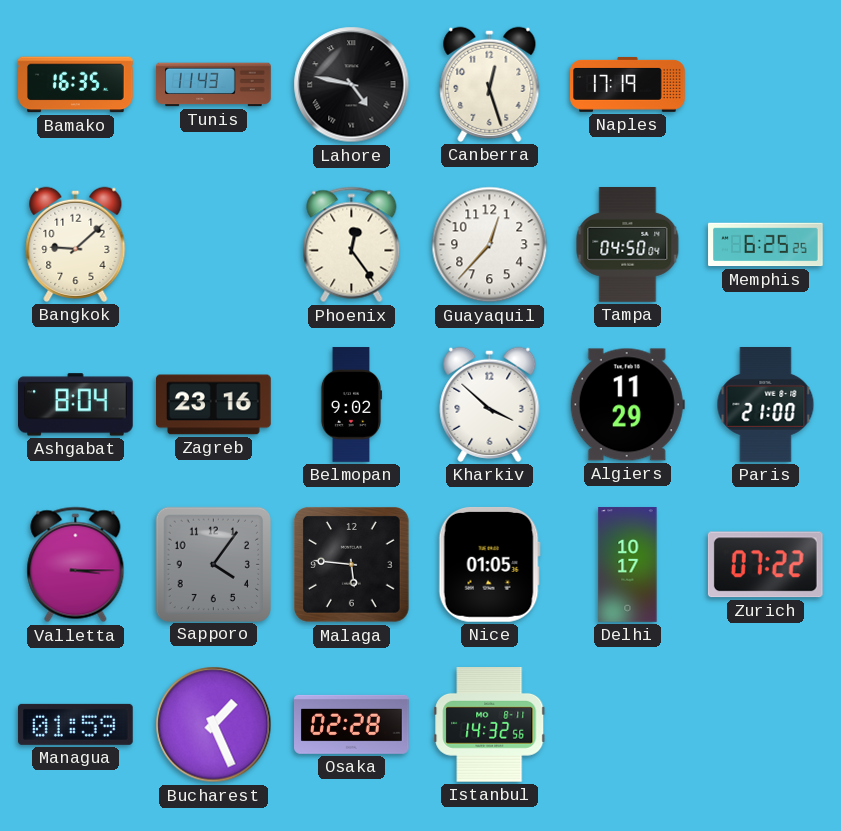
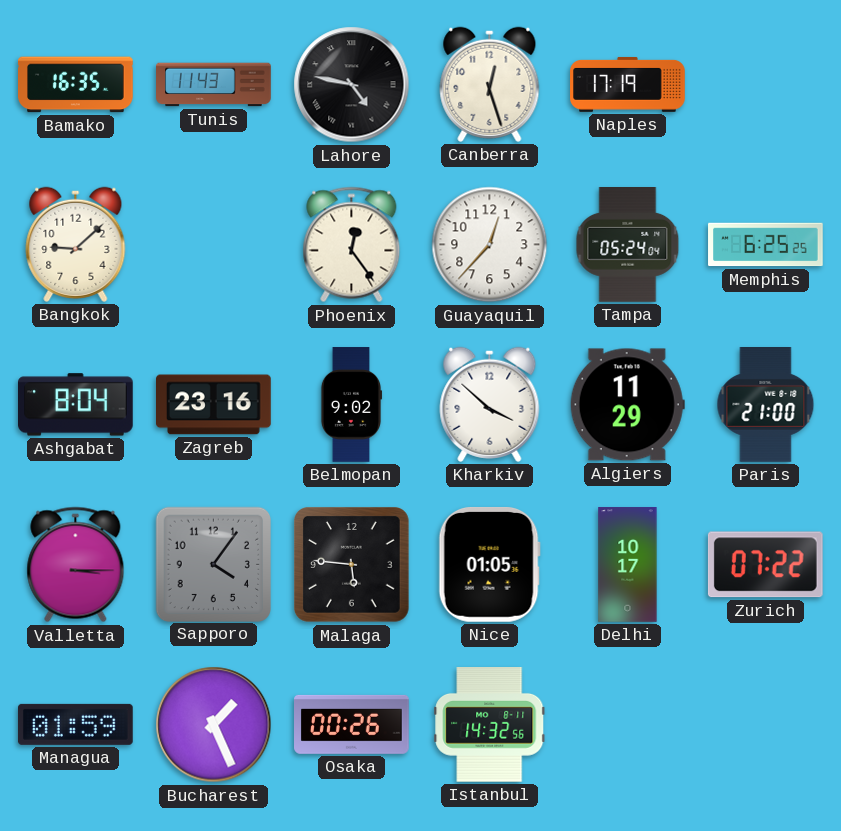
Tampa: 04:50 -> 05:24
Osaka: 02:28 -> 00:26
